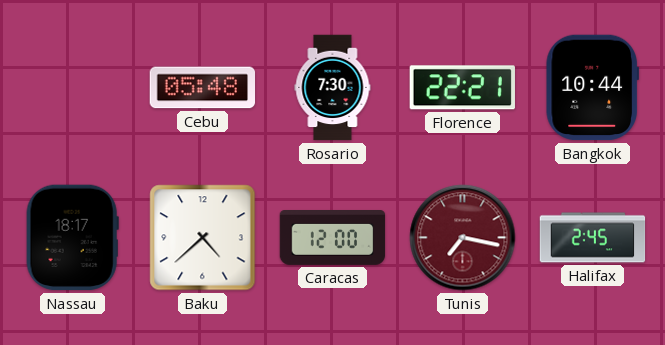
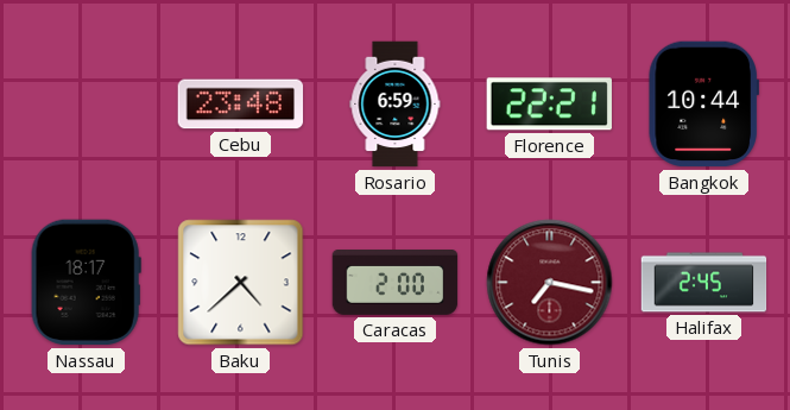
Cebu: 05:48 -> 23:48
Rosario: 7:30 -> 6:59
Caracas: 12:00 -> 2:00
